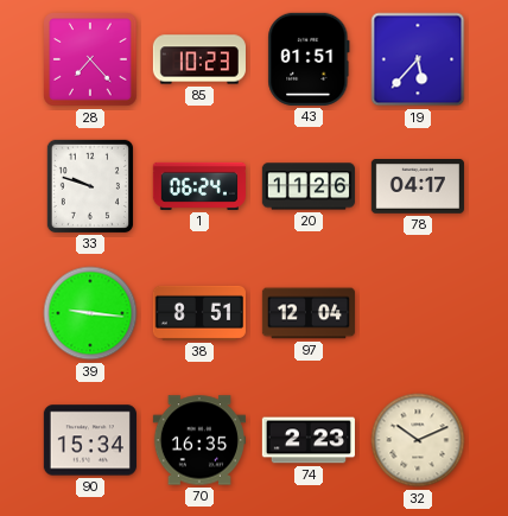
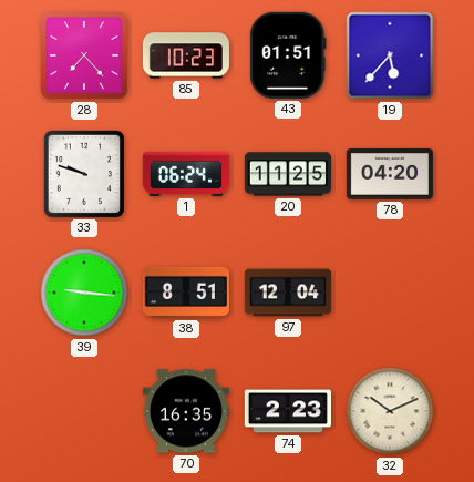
20: 11:26 -> 11:25
78: 04:17 -> 04:20
90: 15:34 -> none
